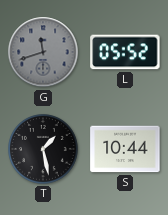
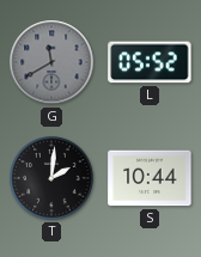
G: 11:42 -> 11:40
T: 1:28 -> 2:01
